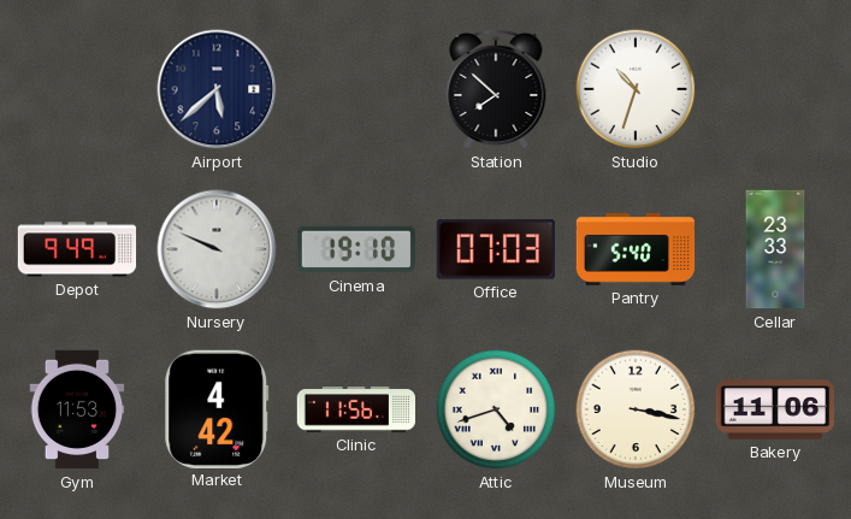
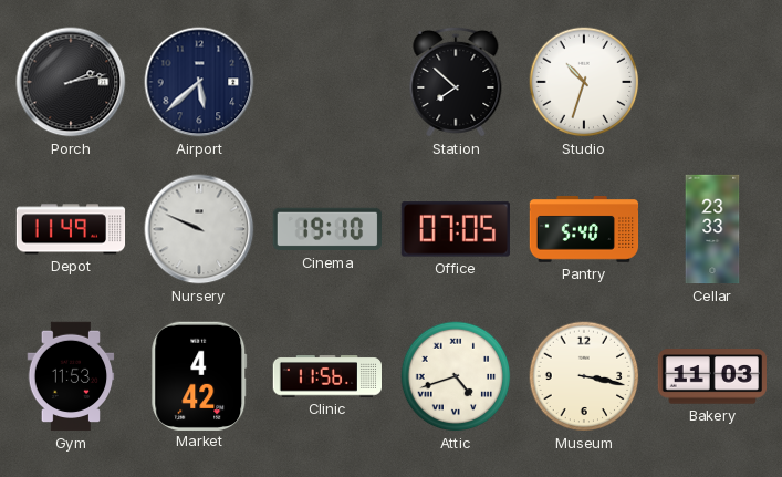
Porch: none -> 2:13
Depot: 9:49 -> 11:49
Office: 07:03 -> 07:05
Bakery: 11:06 -> 11:03
